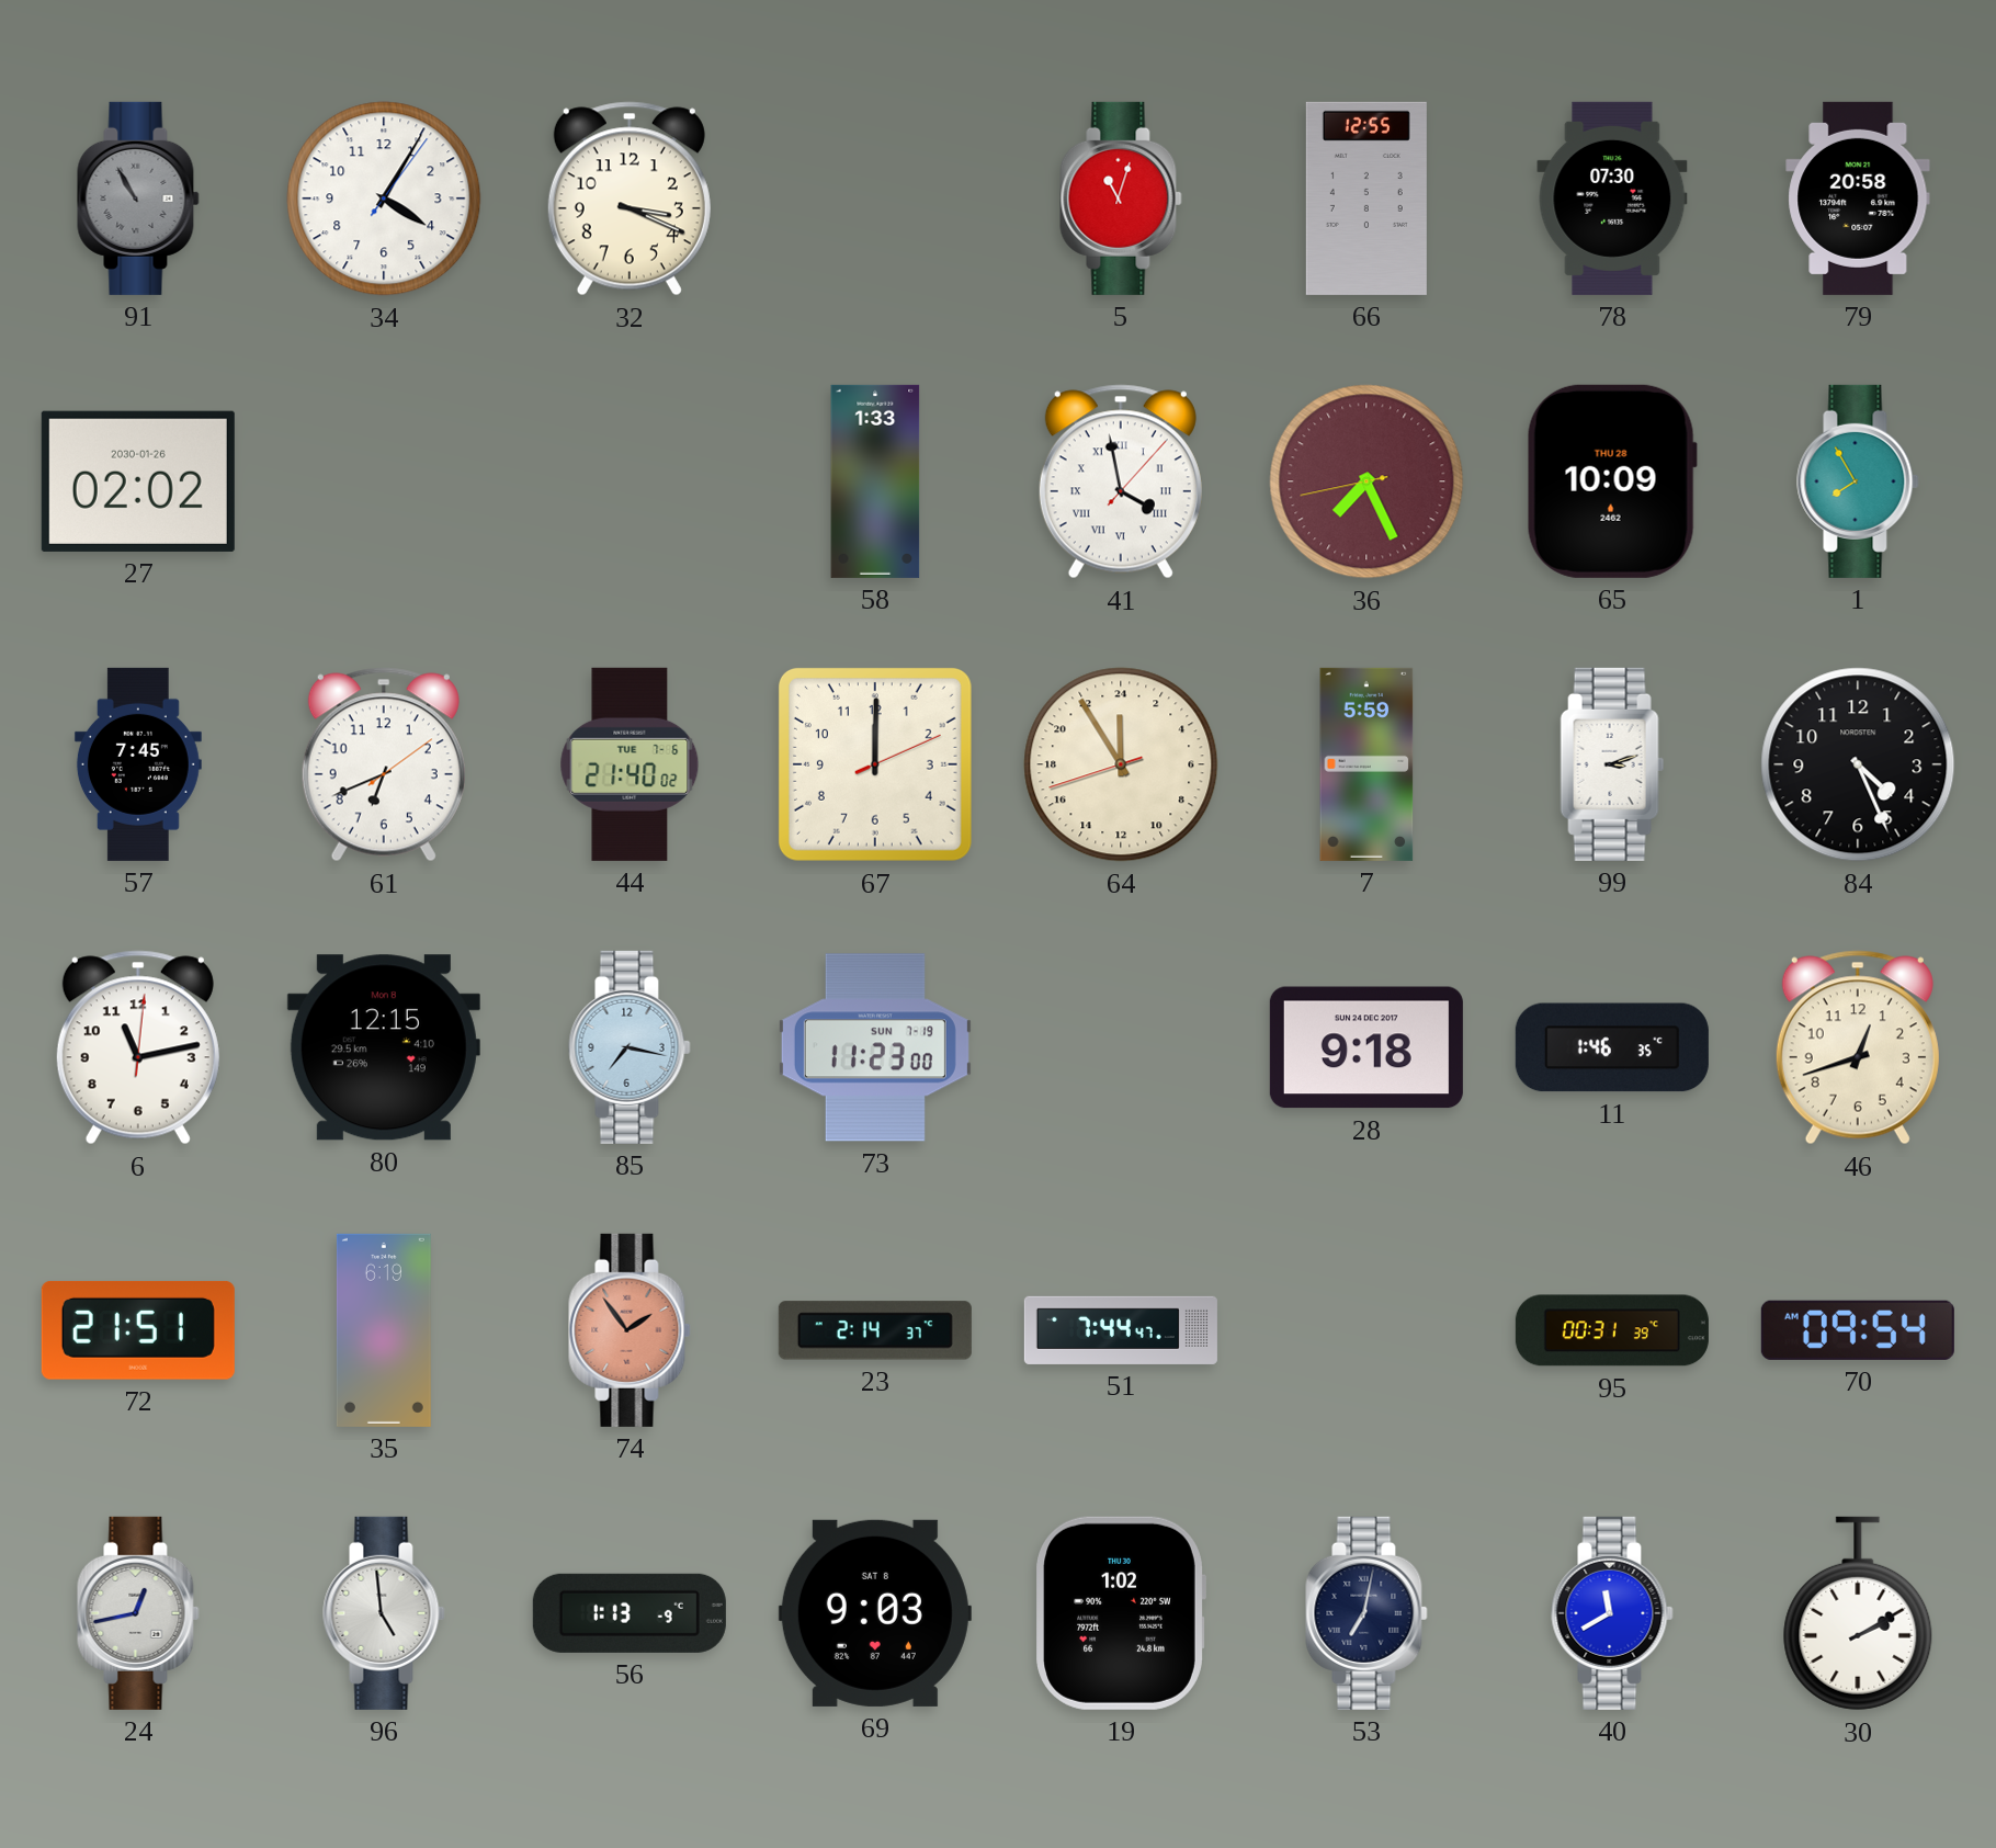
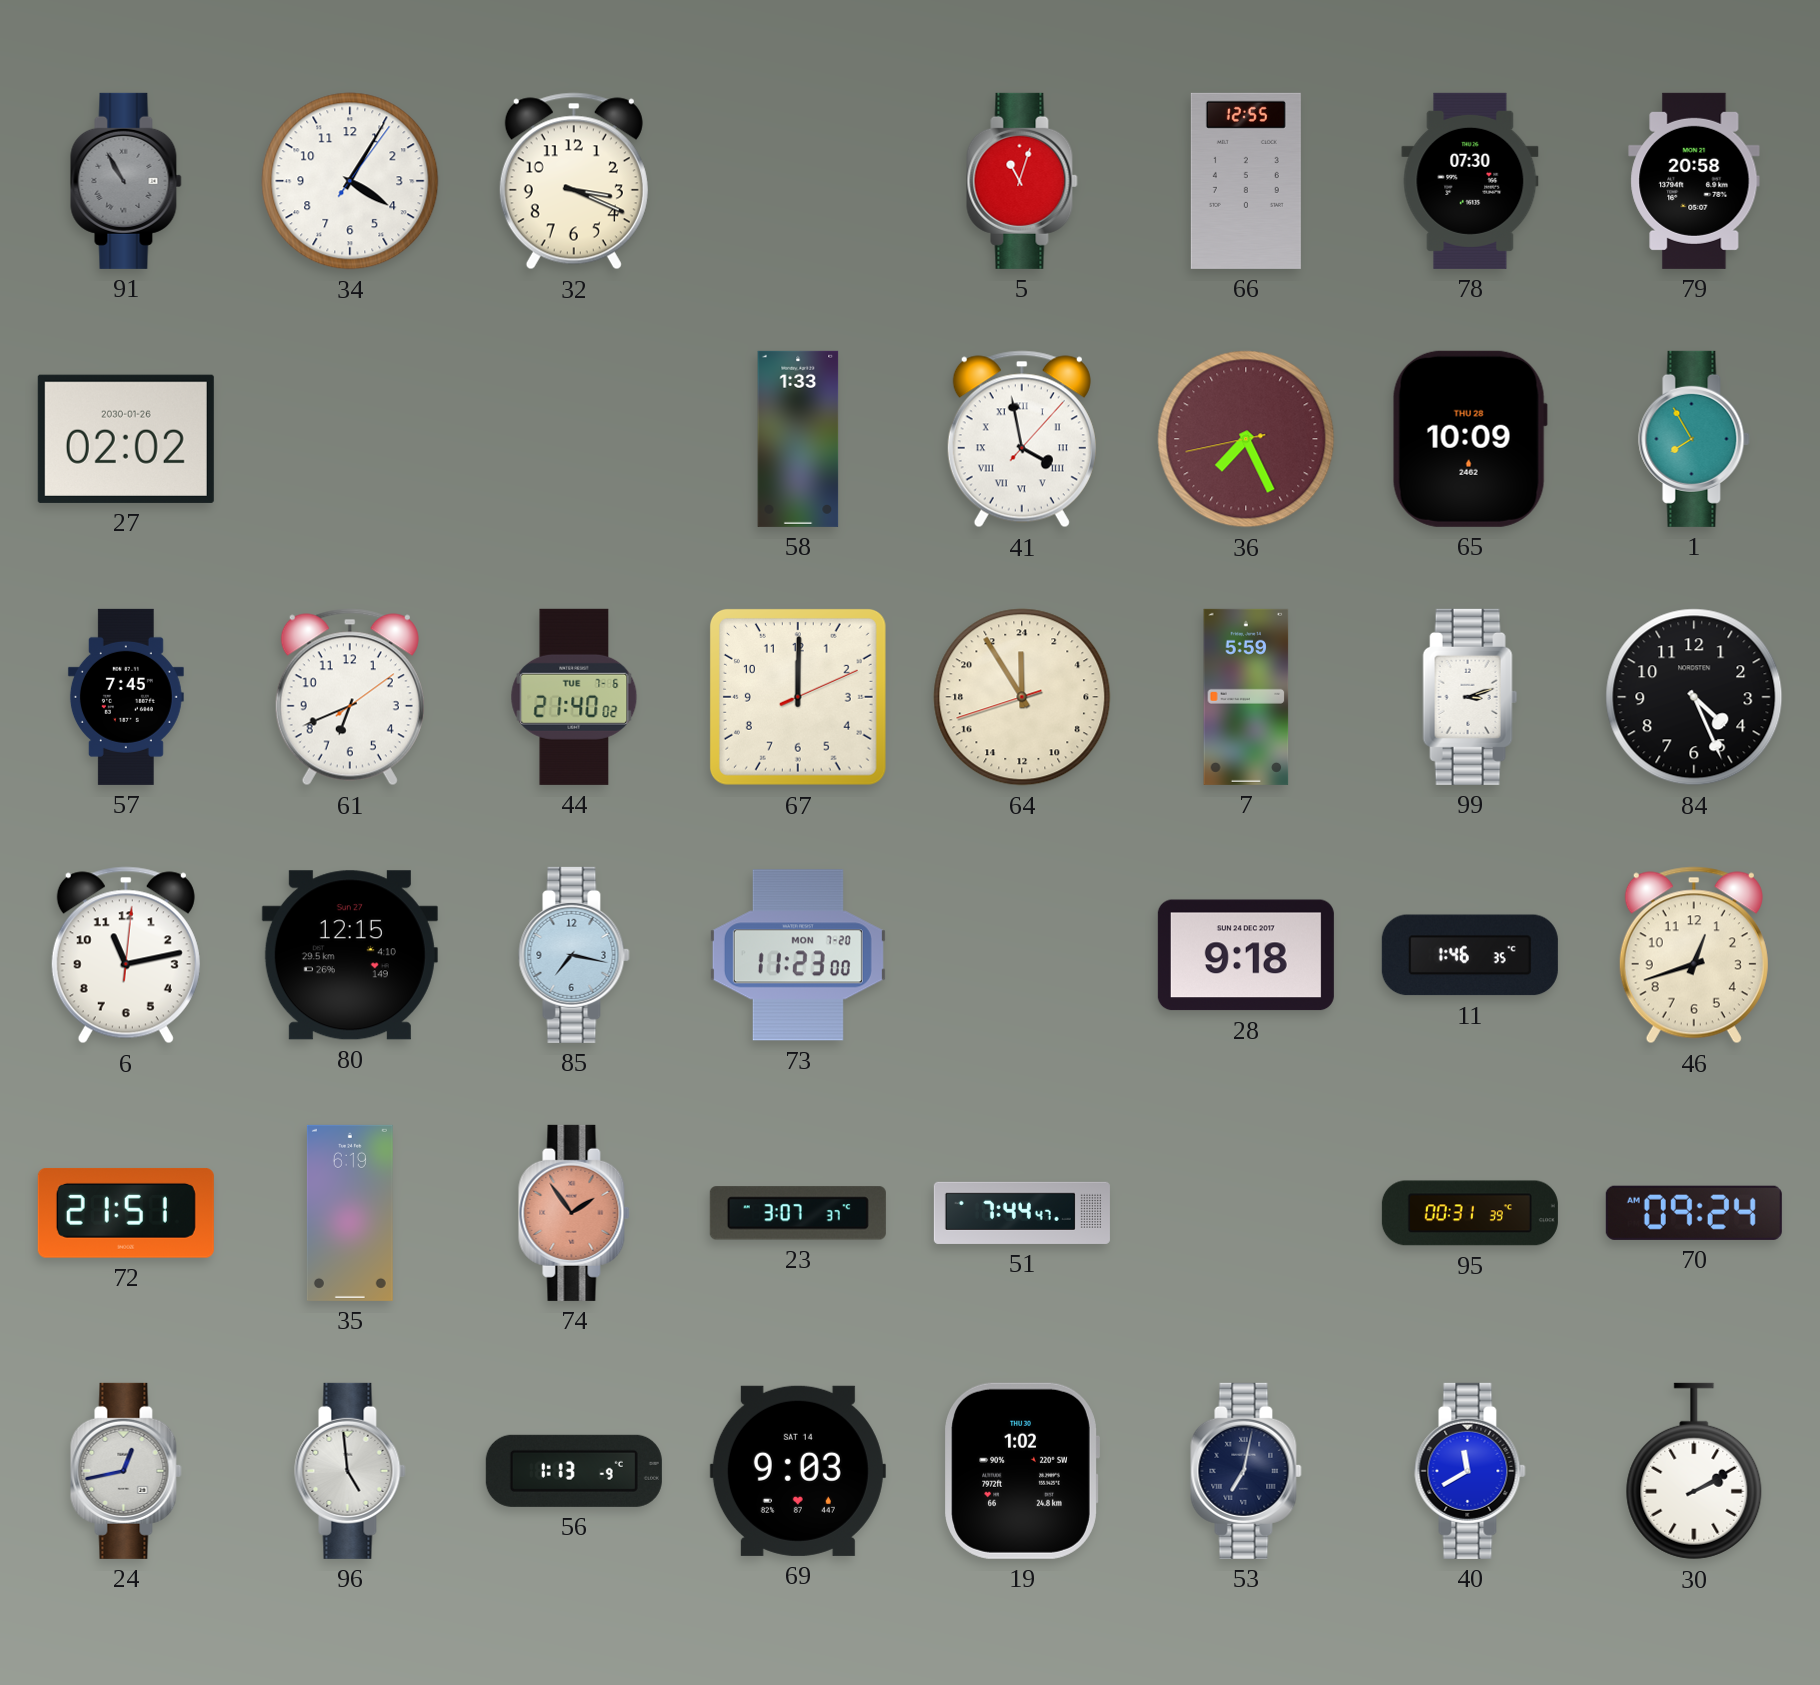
80 date: Mon 8 -> Sun 27
73 date: SUN 7-19 -> MON 7-20
23: 2:14 -> 3:07
70: 09:54 -> 09:24
69 date: SAT 8 -> SAT 14
